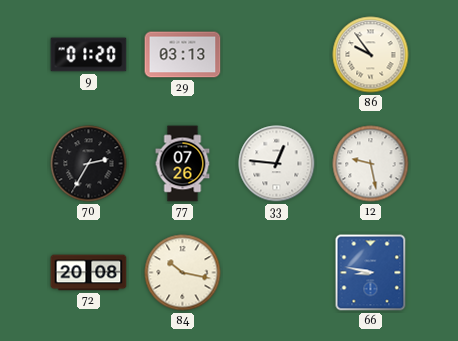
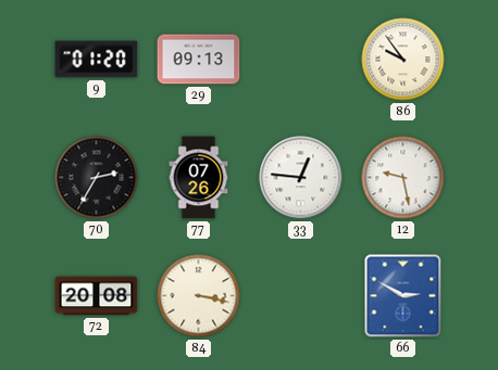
29: 03:13 -> 09:13
84: 10:17 -> 3:17
66: 8:47 -> 2:50
